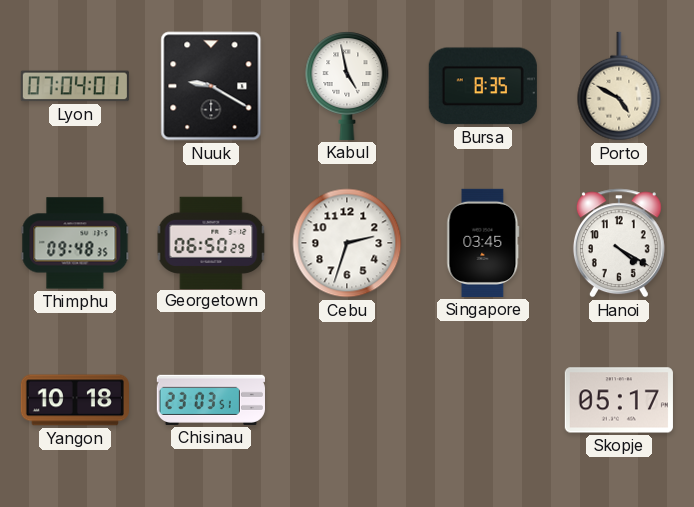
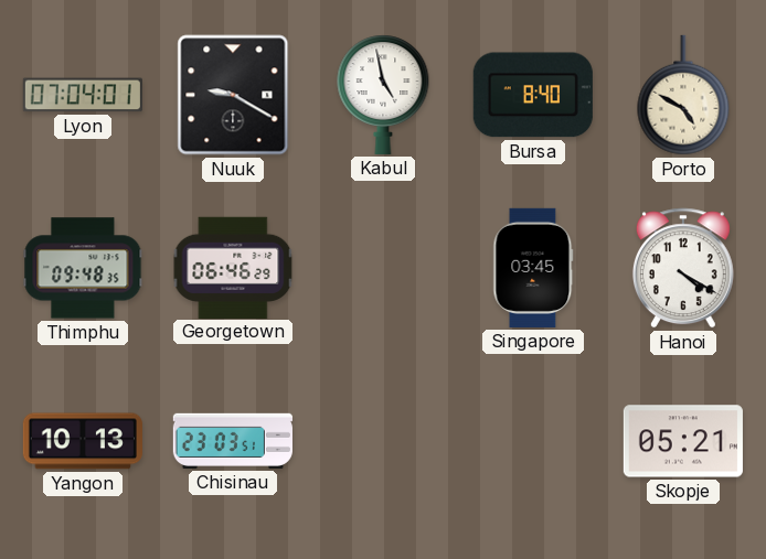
Bursa: 8:35 -> 8:40
Georgetown: 06:50 -> 06:46
Cebu: 2:33 -> none
Yangon: 10:18 -> 10:13
Skopje: 05:17 -> 05:21
